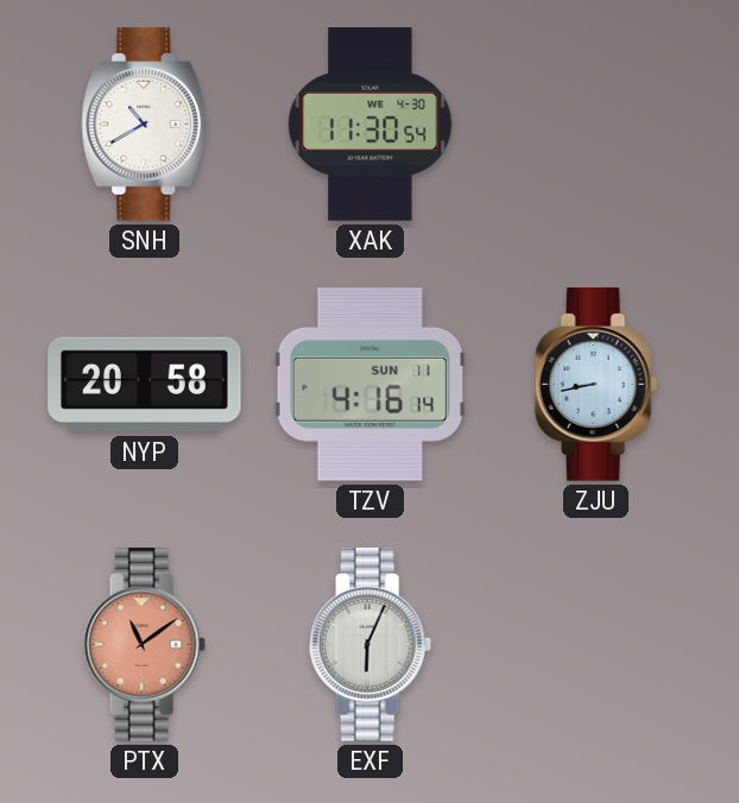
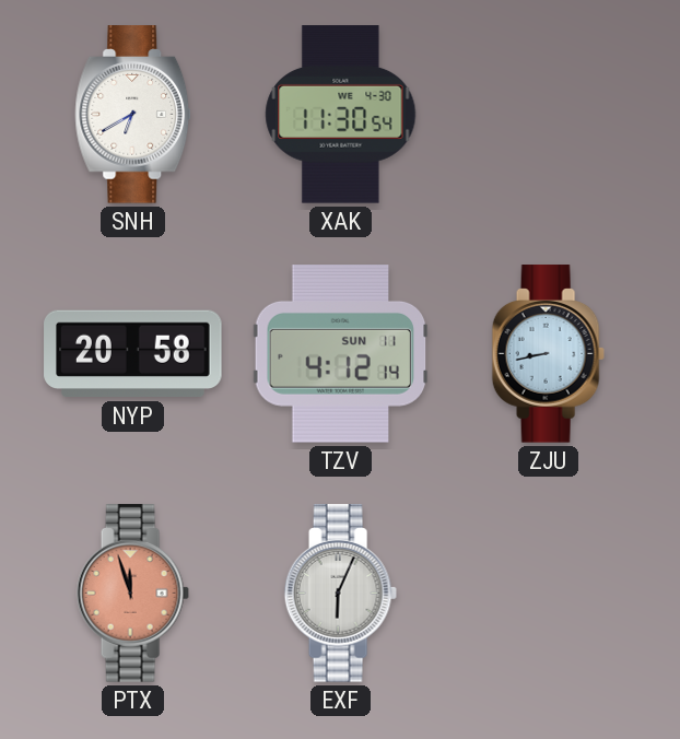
SNH: 10:40 -> 6:40
TZV: 4:16 -> 4:12
PTX: 11:09 -> 11:57
